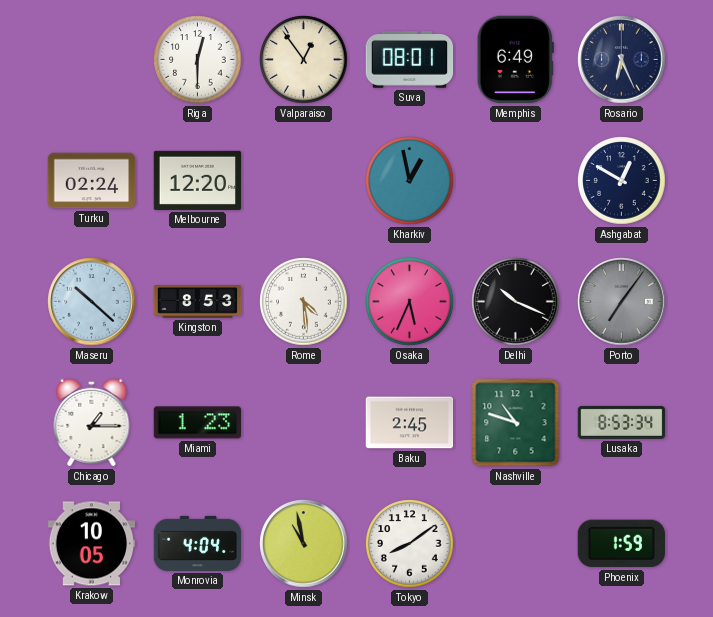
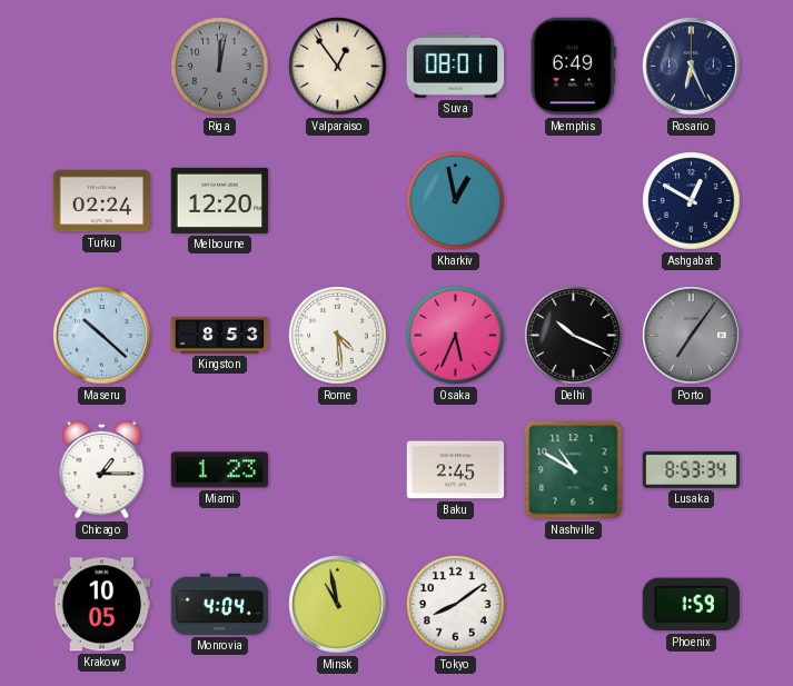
Riga: 12:30 -> 12:02
Riga dial: white -> grey
Nashville: 10:48 -> 10:50
